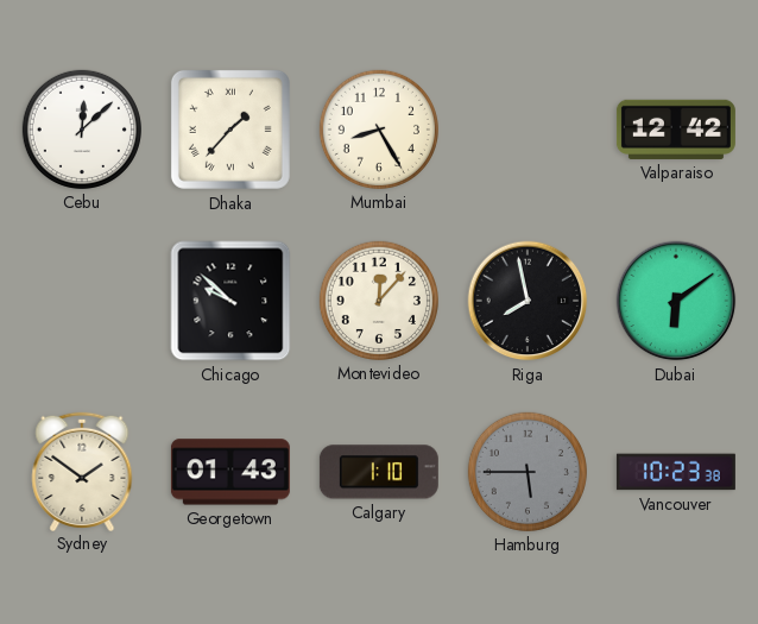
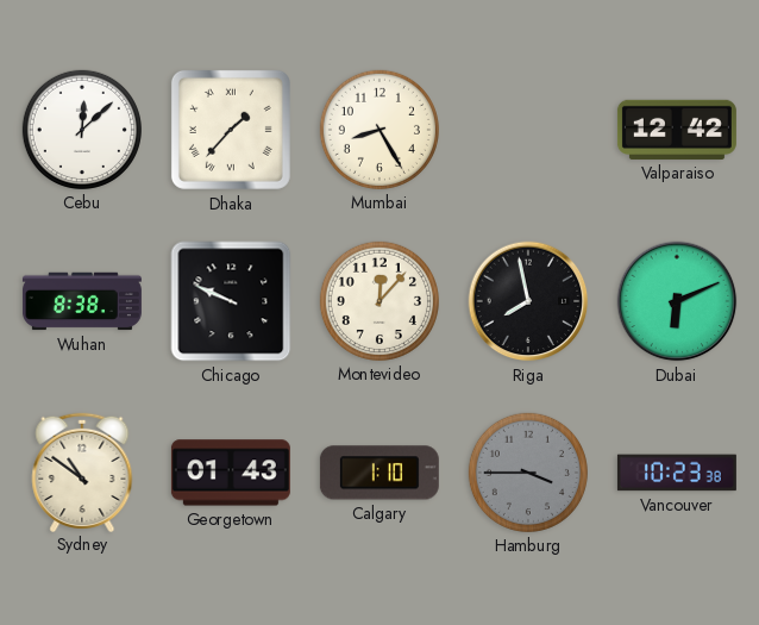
Wuhan: none -> 8:38
Chicago: 9:52 -> 9:49
Dubai: 6:09 -> 6:11
Sydney: 1:51 -> 10:51
Hamburg: 5:45 -> 3:45
